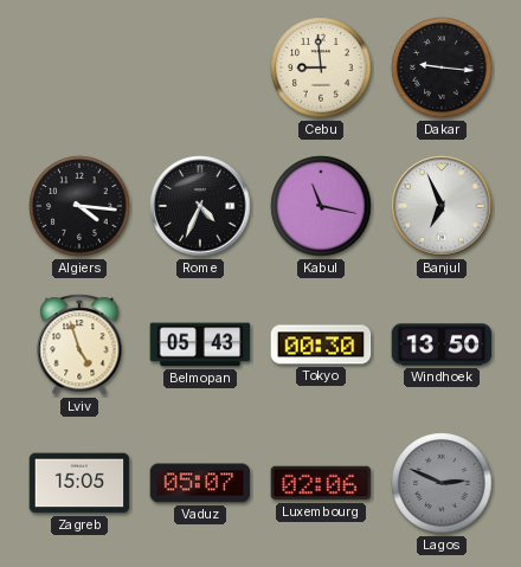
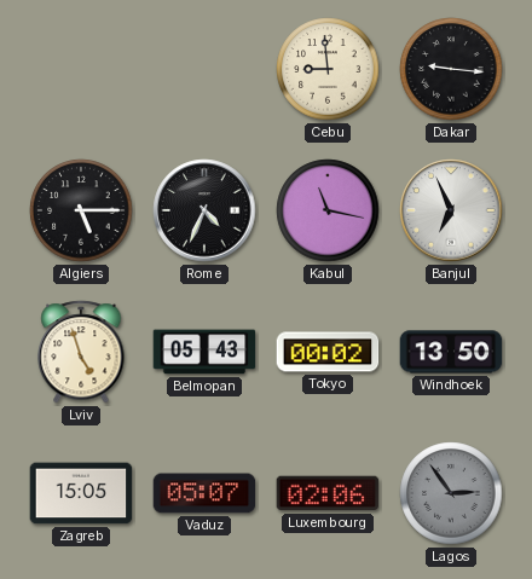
Algiers: 4:16 -> 5:15
Tokyo: 00:30 -> 00:02
Lagos: 2:49 -> 2:54
